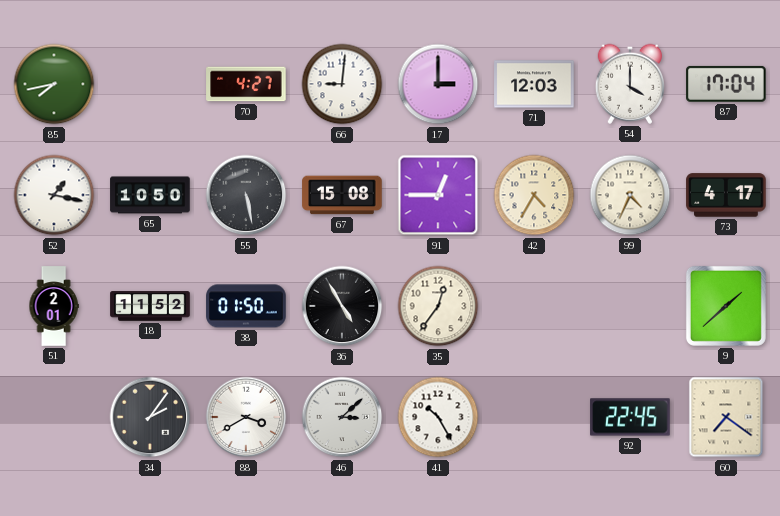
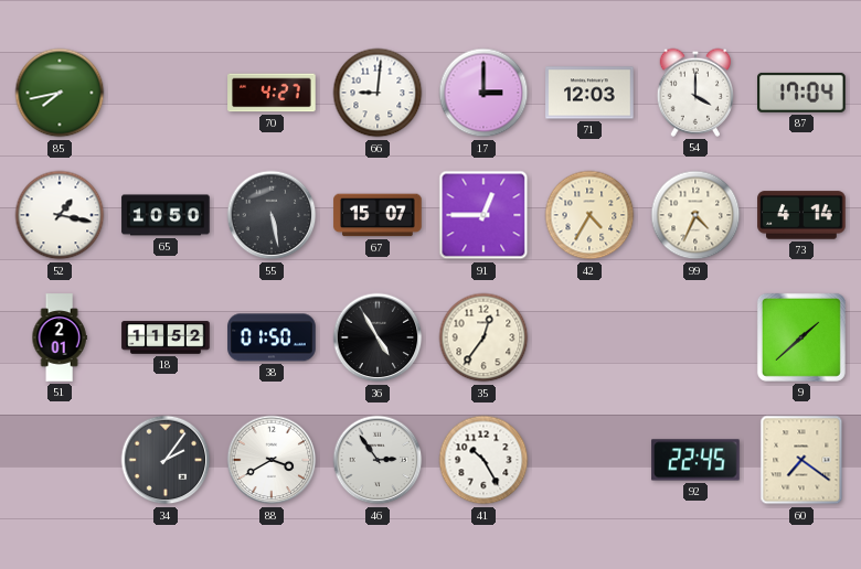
67: 15:08 -> 15:07
73: 4:17 -> 4:14
46: 3:08 -> 2:54
